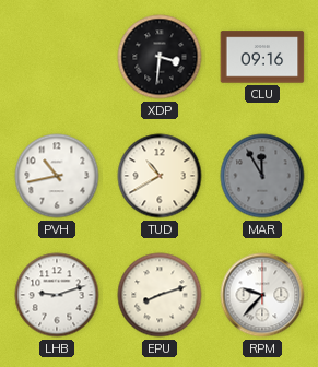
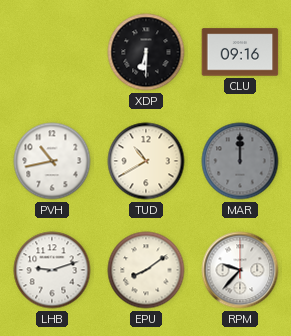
XDP: 3:31 -> 6:30
MAR: 11:55 -> 12:00
EPU: 8:12 -> 8:09
